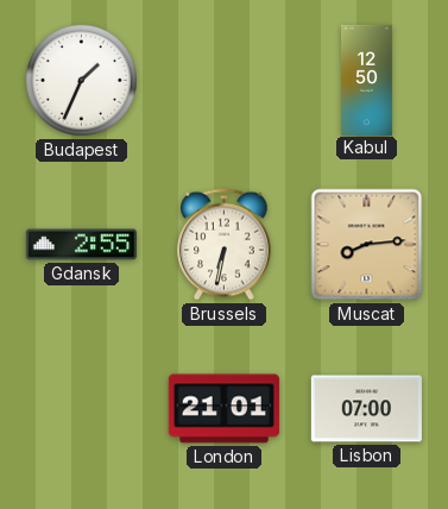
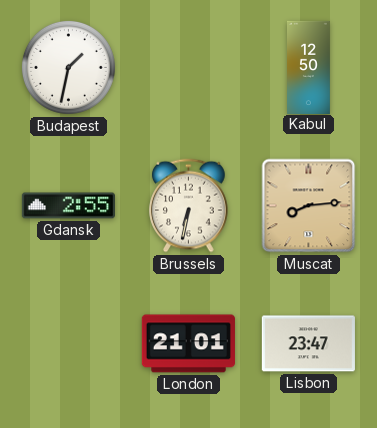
Budapest: 1:34 -> 1:32
Lisbon: 07:00 -> 23:47
